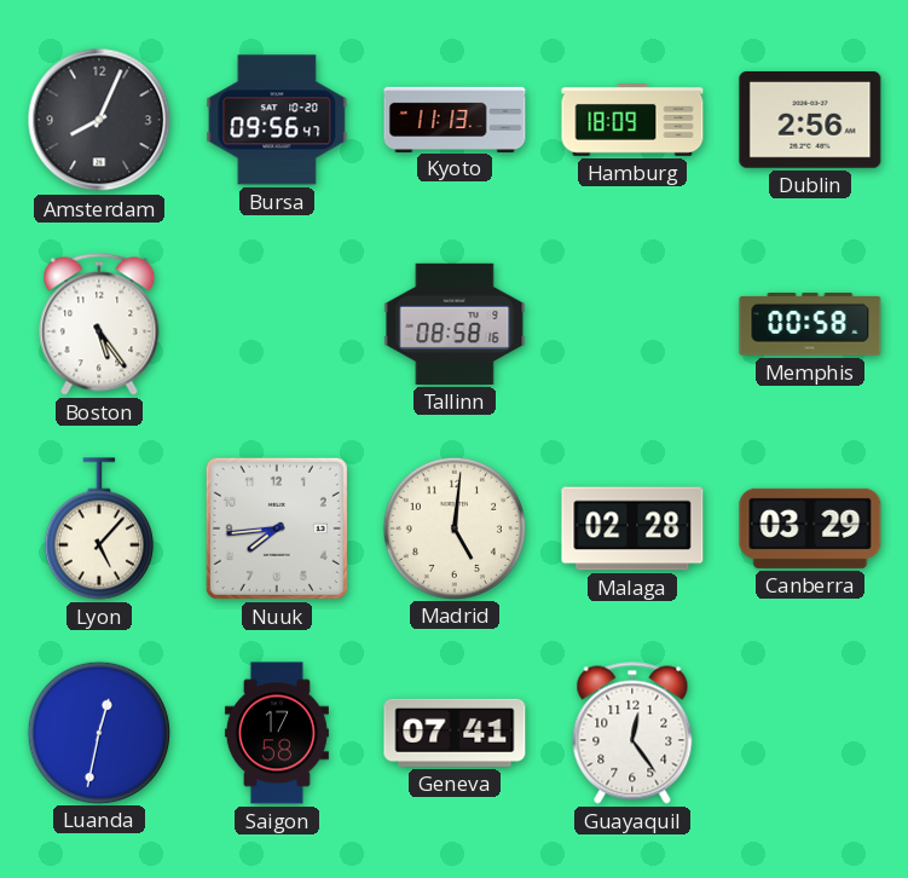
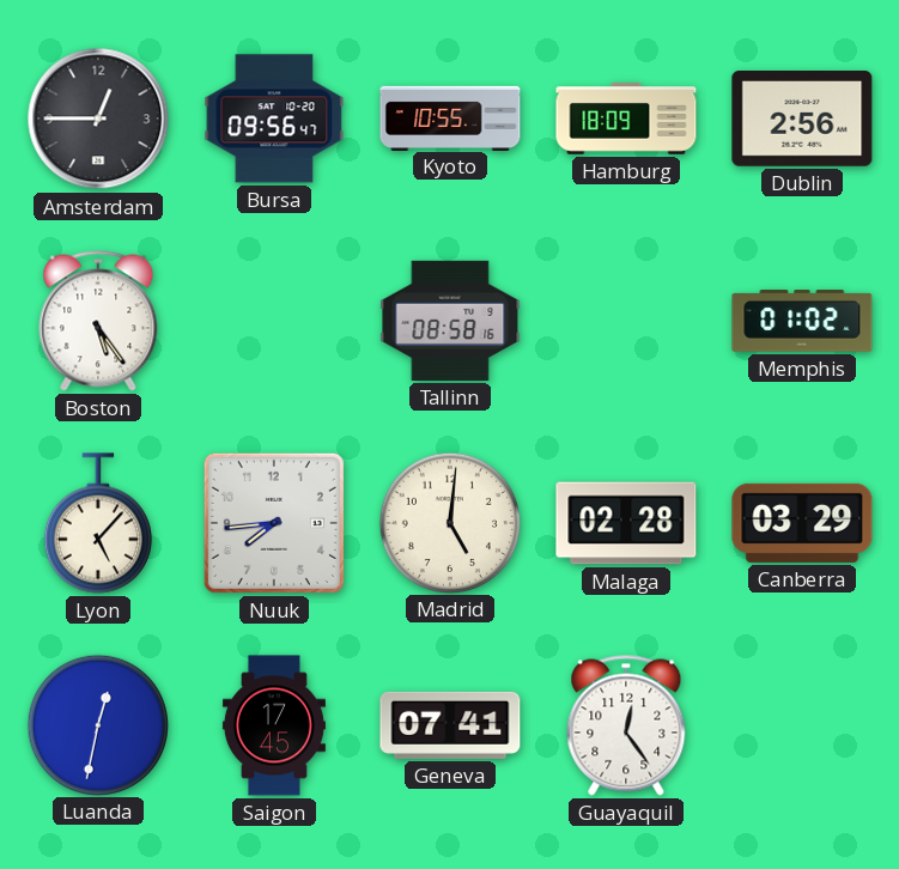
Amsterdam: 8:04 -> 12:45
Kyoto: 11:13 -> 10:55
Memphis: 00:58 -> 01:02
Saigon: 17:58 -> 17:45
